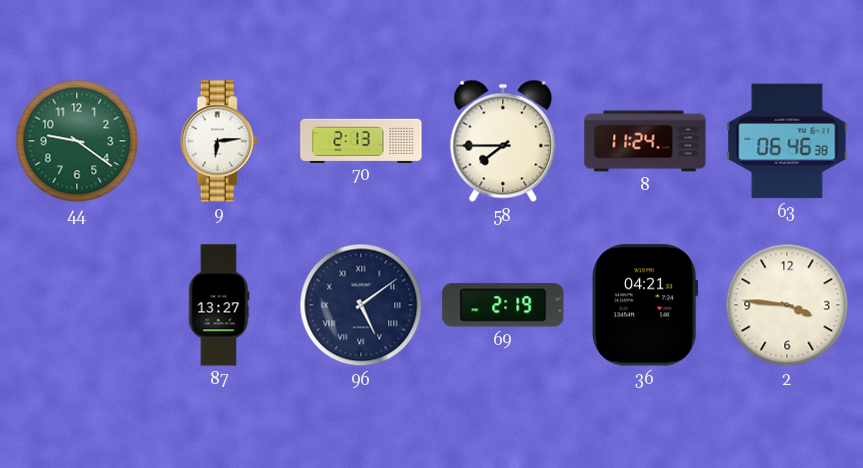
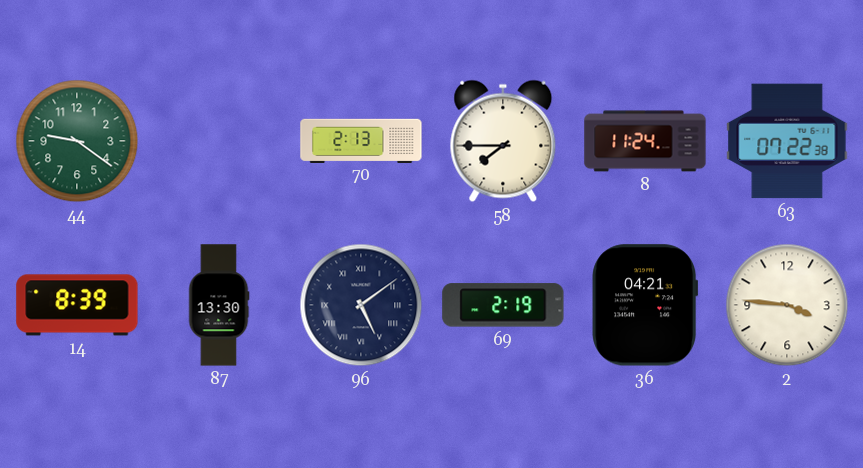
9: 6:14 -> none
63: 06:46 -> 07:22
14: none -> 8:39
87: 13:27 -> 13:30
